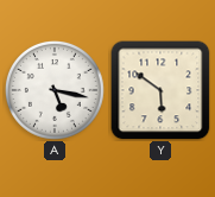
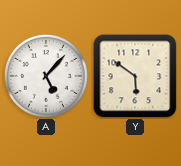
A: 5:17 -> 5:07
